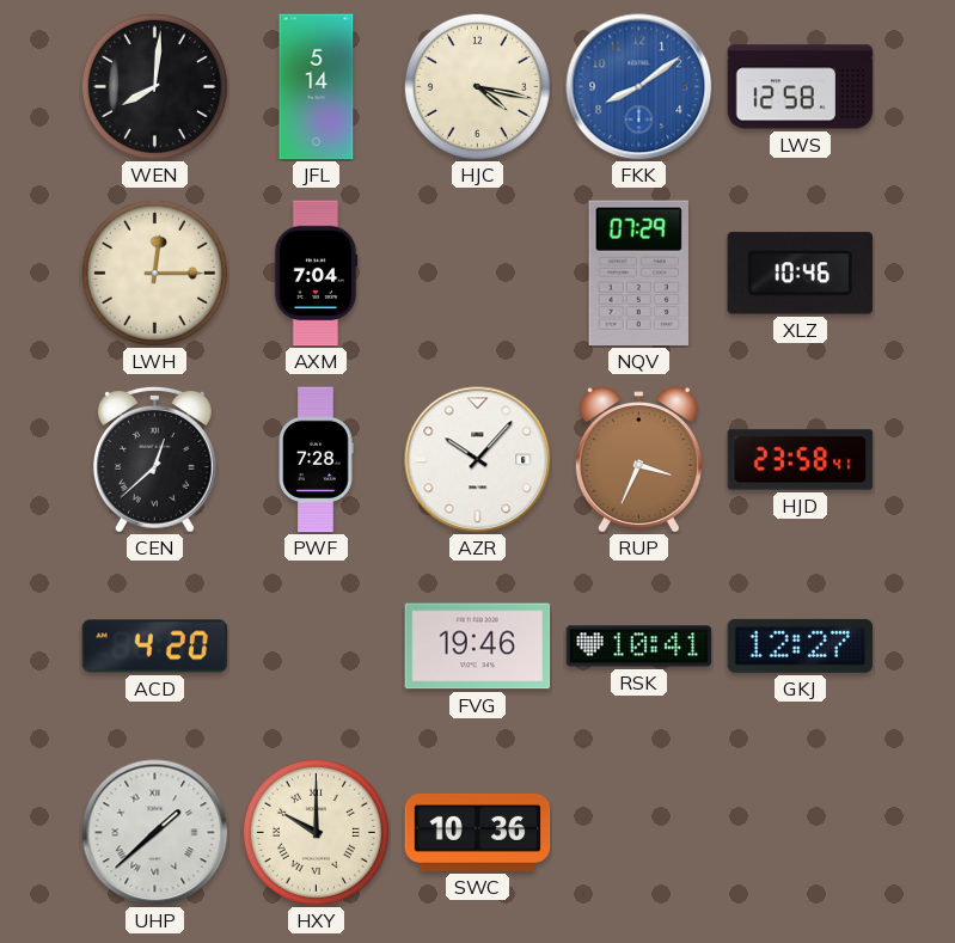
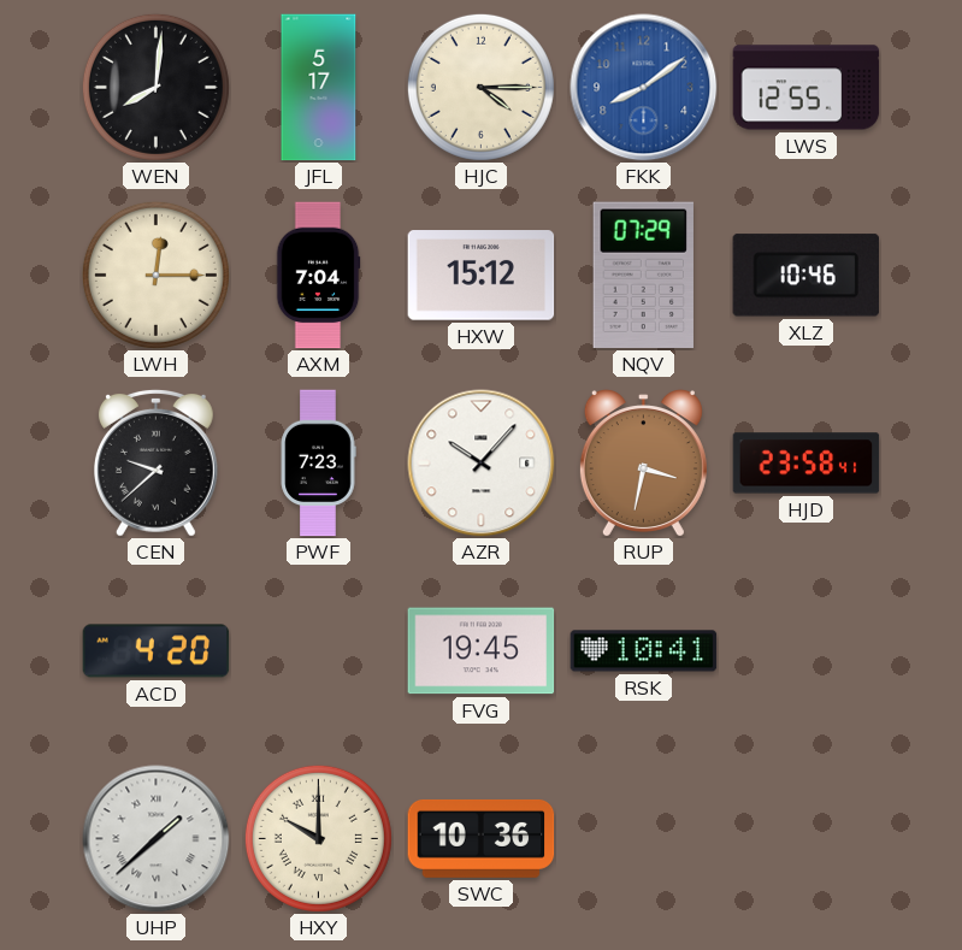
JFL: 5:14 -> 5:17
HJC: 4:17 -> 4:15
LWS: 12:58 -> 12:55
HXW: none -> 15:12
CEN: 12:38 -> 9:38
PWF: 7:28 -> 7:23
RUP: 3:34 -> 3:32
FVG: 19:46 -> 19:45
GKJ: 12:27 -> none
